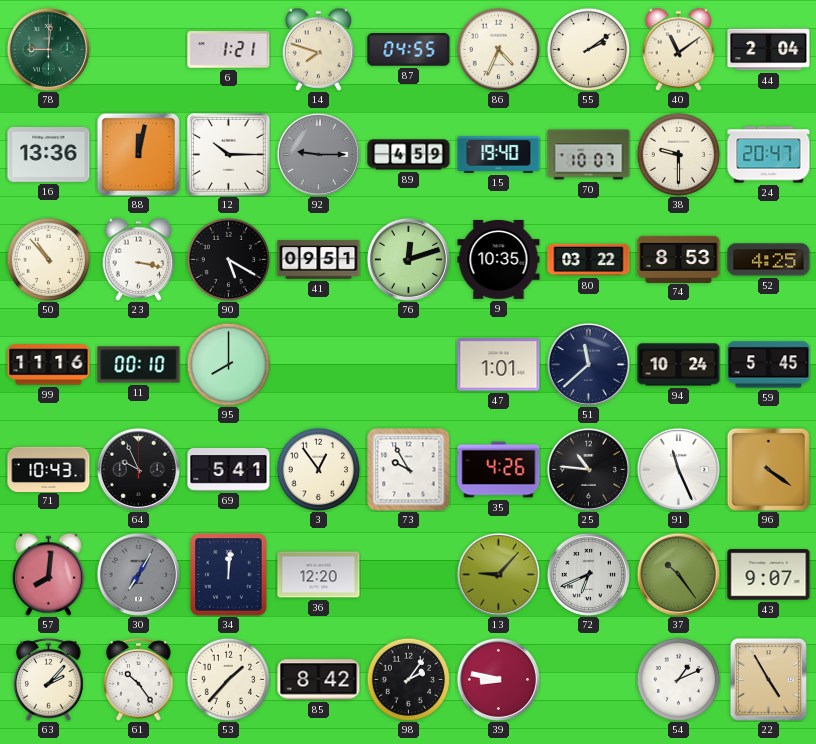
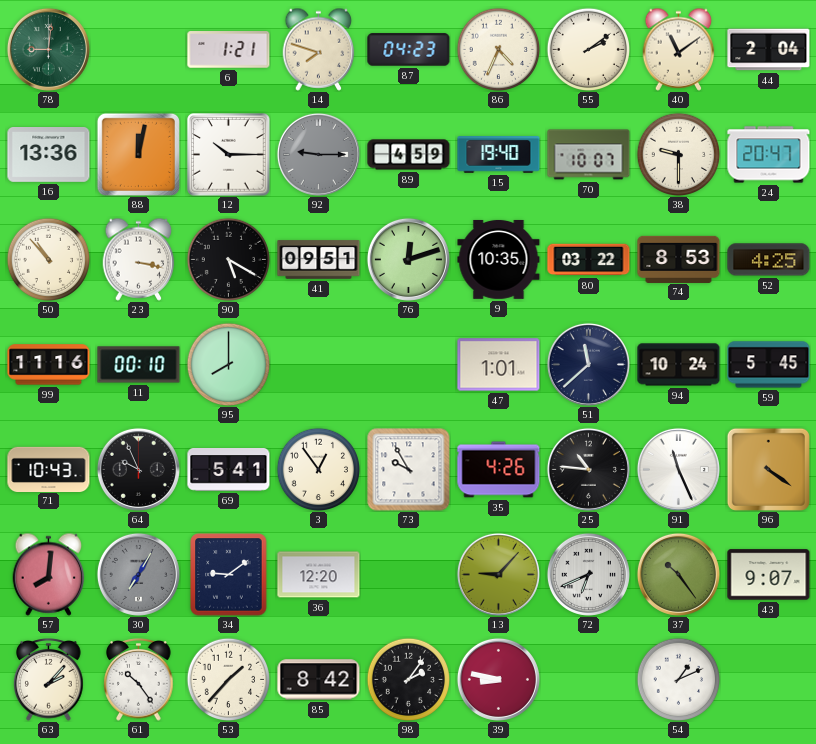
87: 04:55 -> 04:23
34: 12:01 -> 9:09
22: 4:55 -> none
